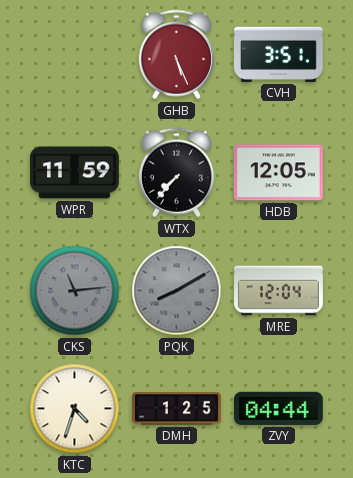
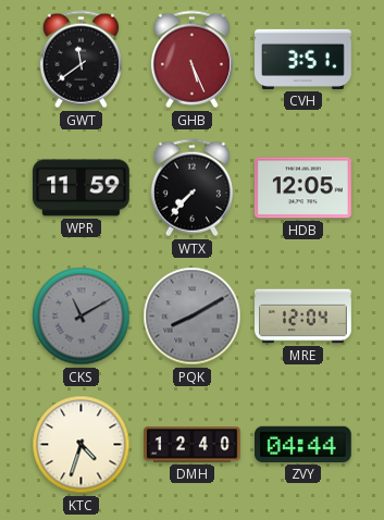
GWT: none -> 11:39
CKS: 11:14 -> 11:10
DMH: 1:25 -> 12:40
